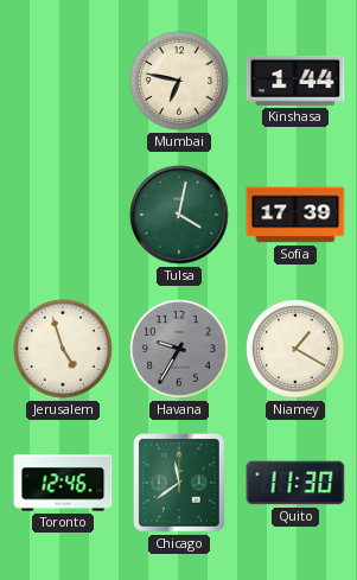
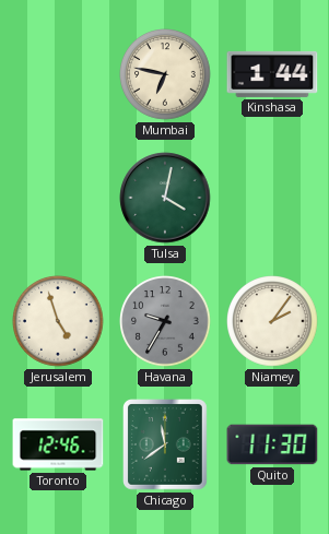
Sofia: 17:39 -> none
Niamey: 1:20 -> 2:06
